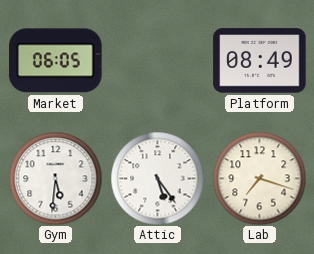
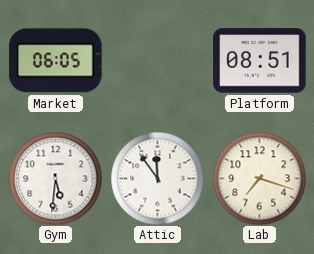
Platform: 08:49 -> 08:51
Attic: 5:24 -> 11:54
